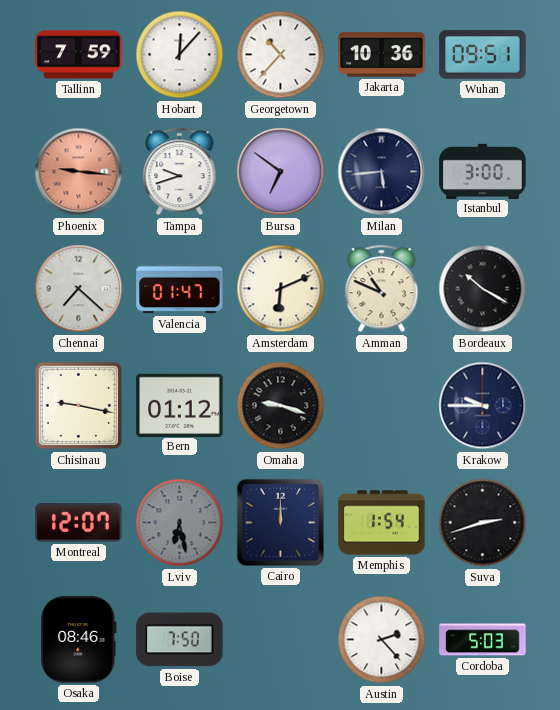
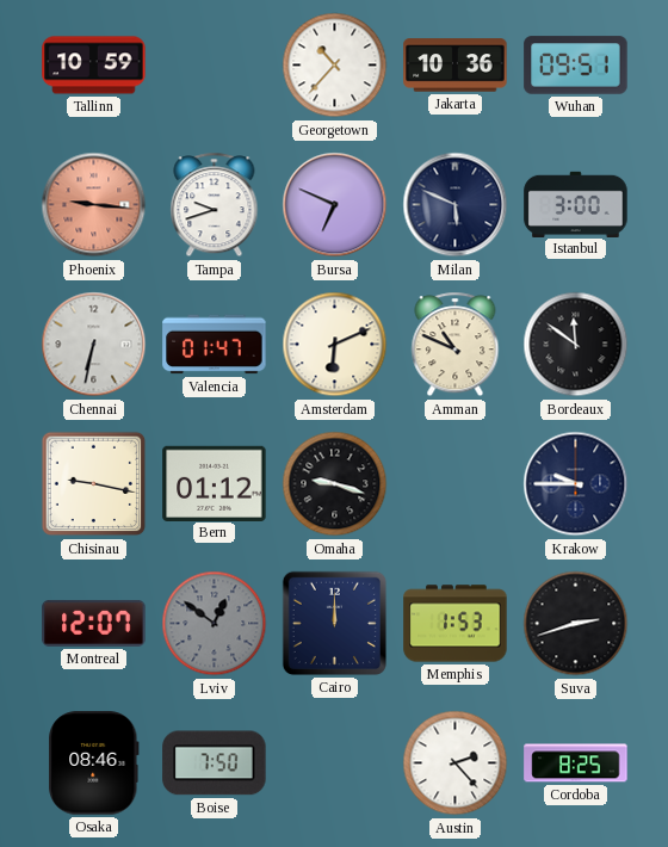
Tallinn: 7:59 -> 10:59
Hobart: 12:07 -> none
Bursa: 6:51 -> 6:49
Milan: 5:44 -> 5:49
Chennai: 7:22 -> 6:32
Bordeaux: 10:20 -> 11:51
Lviv: 6:28 -> 12:51
Memphis: 1:54 -> 1:53
Cordoba: 5:03 -> 8:25
